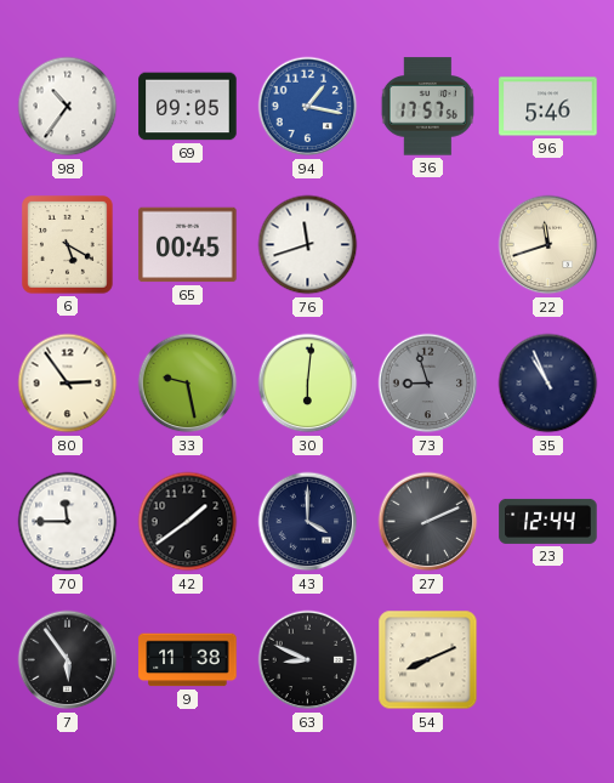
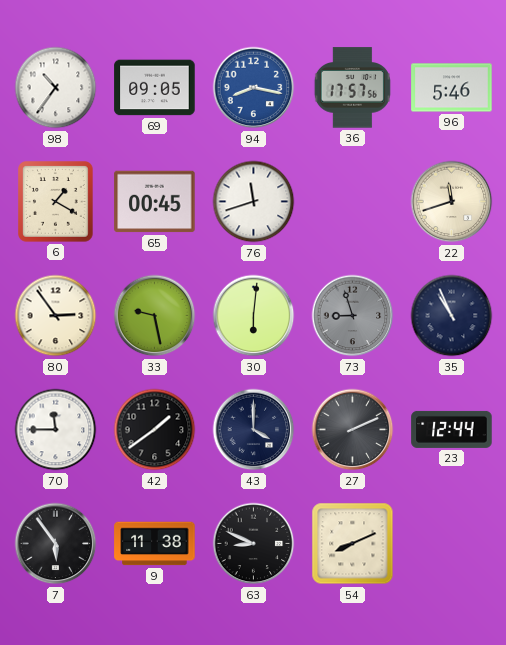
94: 1:17 -> 8:17
6: 5:20 -> 1:20
